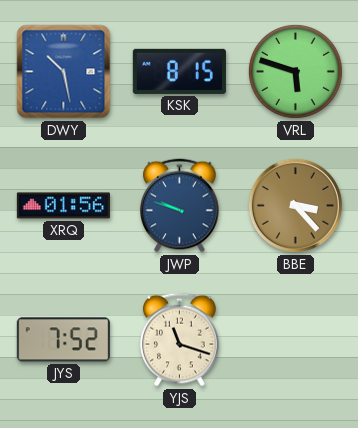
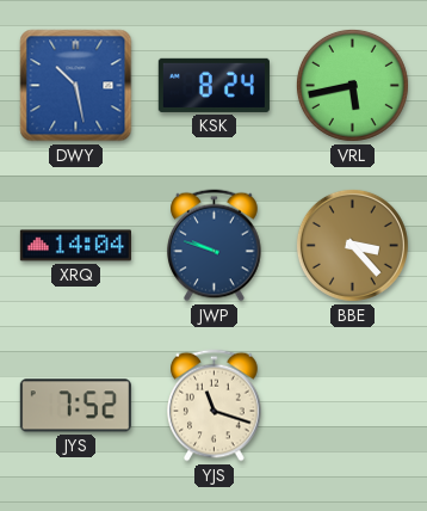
KSK: 8:15 -> 8:24
VRL: 5:48 -> 5:43
XRQ: 01:56 -> 14:04
